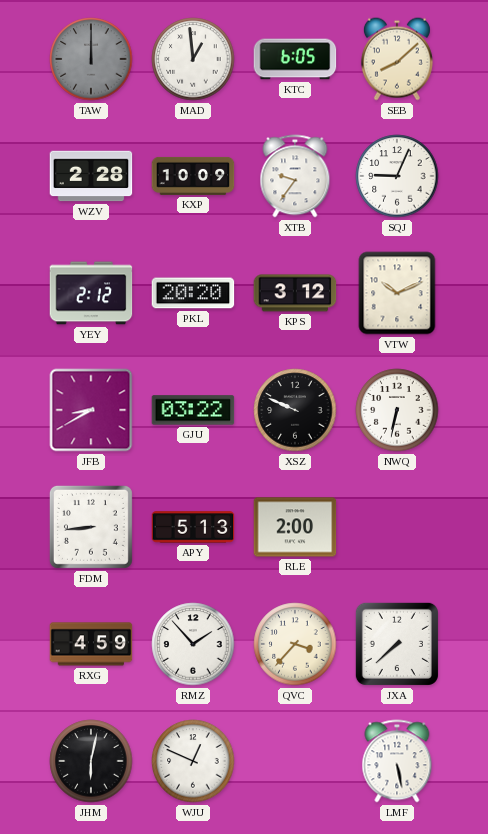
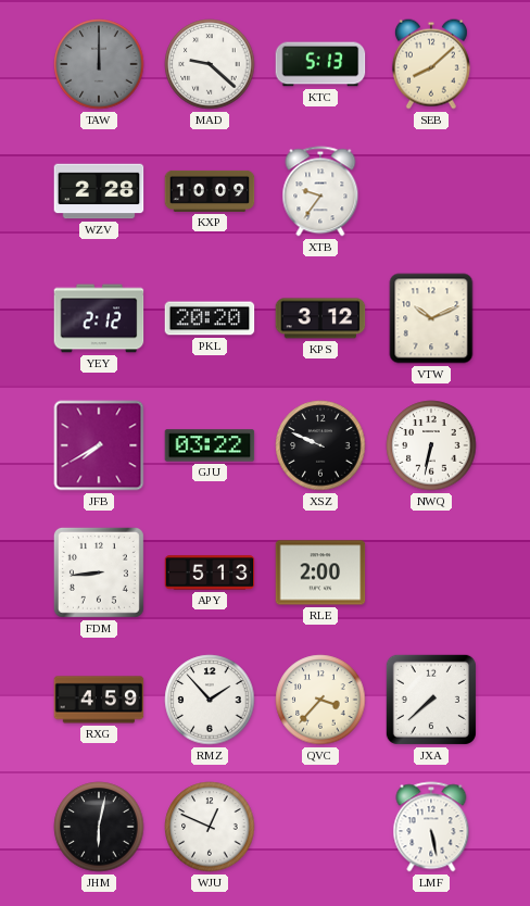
MAD: 12:59 -> 9:22
KTC: 6:05 -> 5:13
SQJ: 9:04 -> none
JFB: 8:40 -> 7:40
